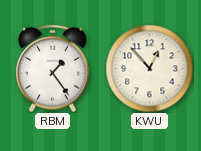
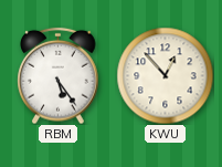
RBM: 1:24 -> 5:24
